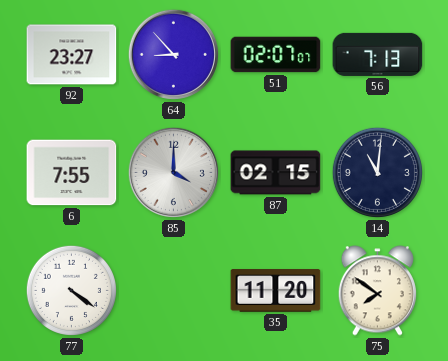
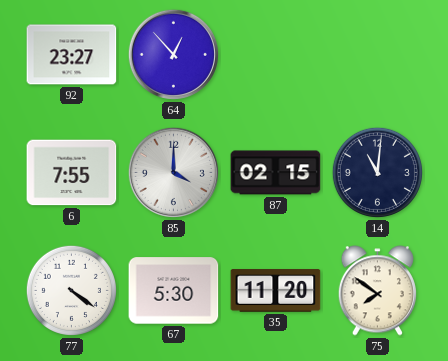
64: 8:53 -> 12:53
51: 02:07 -> none
56: 7:13 -> none
67: none -> 5:30
